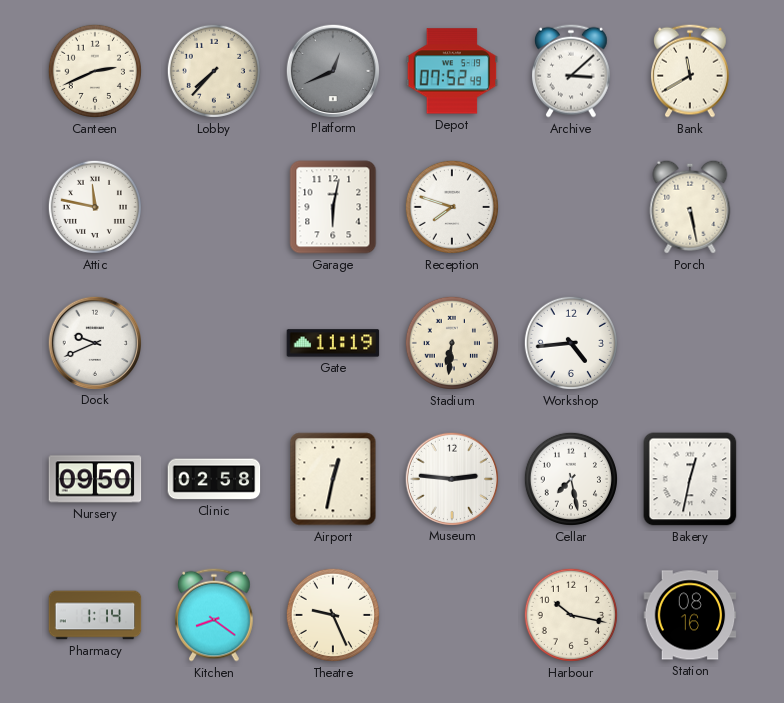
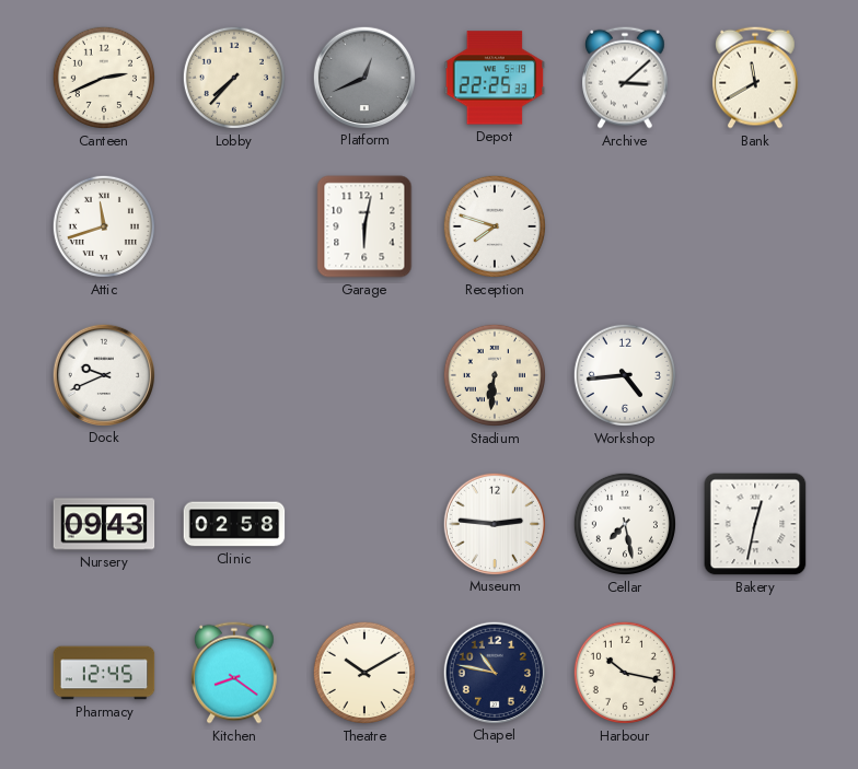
Depot: 07:52 -> 22:25
Attic: 11:47 -> 11:42
Porch: 5:28 -> none
Gate: 11:19 -> none
Nursery: 09:50 -> 09:43
Airport: 12:32 -> none
Pharmacy: 1:14 -> 12:45
Theatre: 9:26 -> 10:10
Chapel: none -> 10:47
Station: 08:16 -> none
